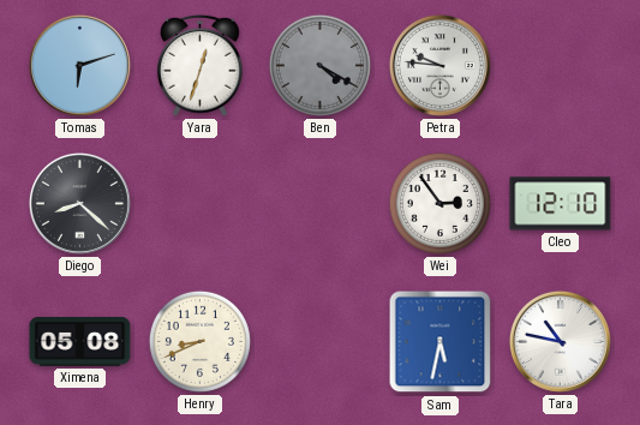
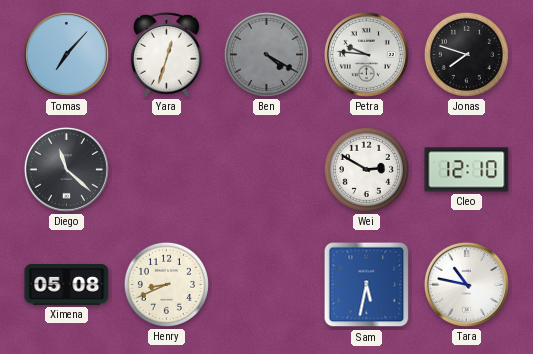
Tomas: 6:12 -> 7:07
Jonas: none -> 7:48
Diego: 8:22 -> 11:22
Wei: 2:54 -> 2:50
